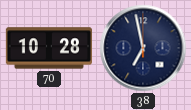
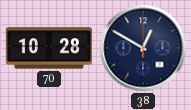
38: 6:58 -> 12:50
